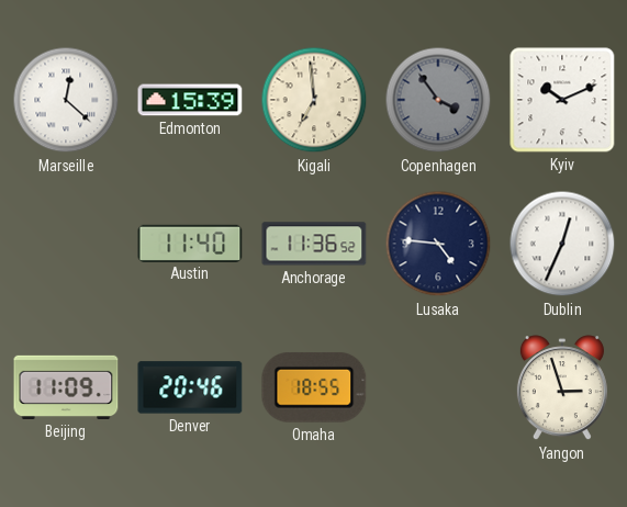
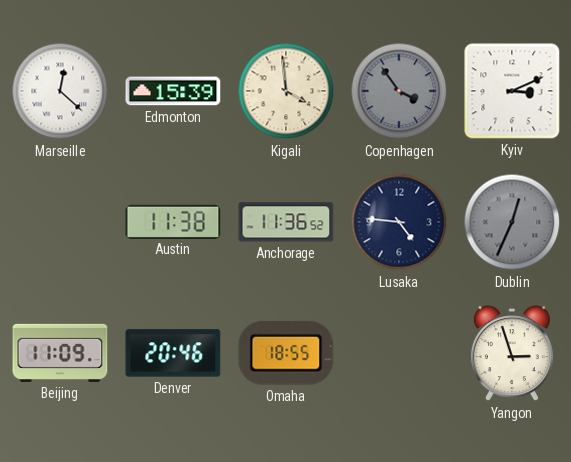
Kigali: 6:59 -> 3:59
Kyiv: 10:11 -> 3:11
Austin: 11:40 -> 11:38
Dublin dial: white -> grey
